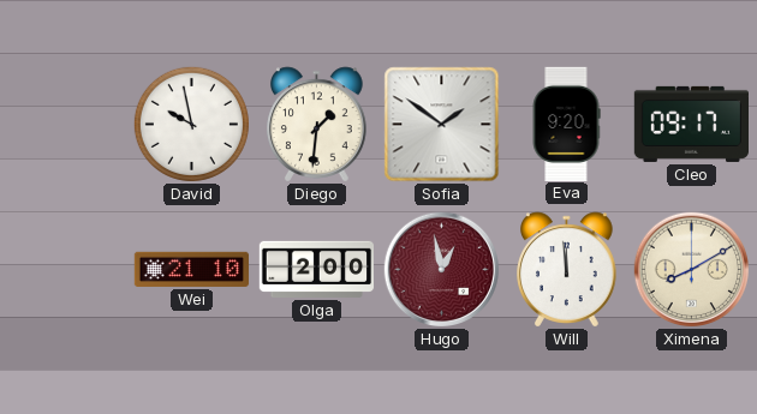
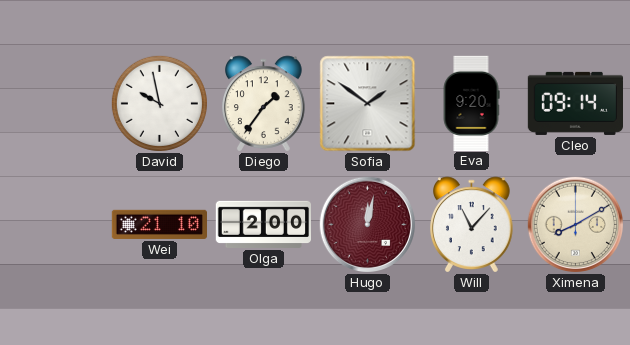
Diego: 1:31 -> 1:36
Cleo: 09:17 -> 09:14
Hugo: 12:58 -> 12:02
Will: 11:59 -> 11:07
